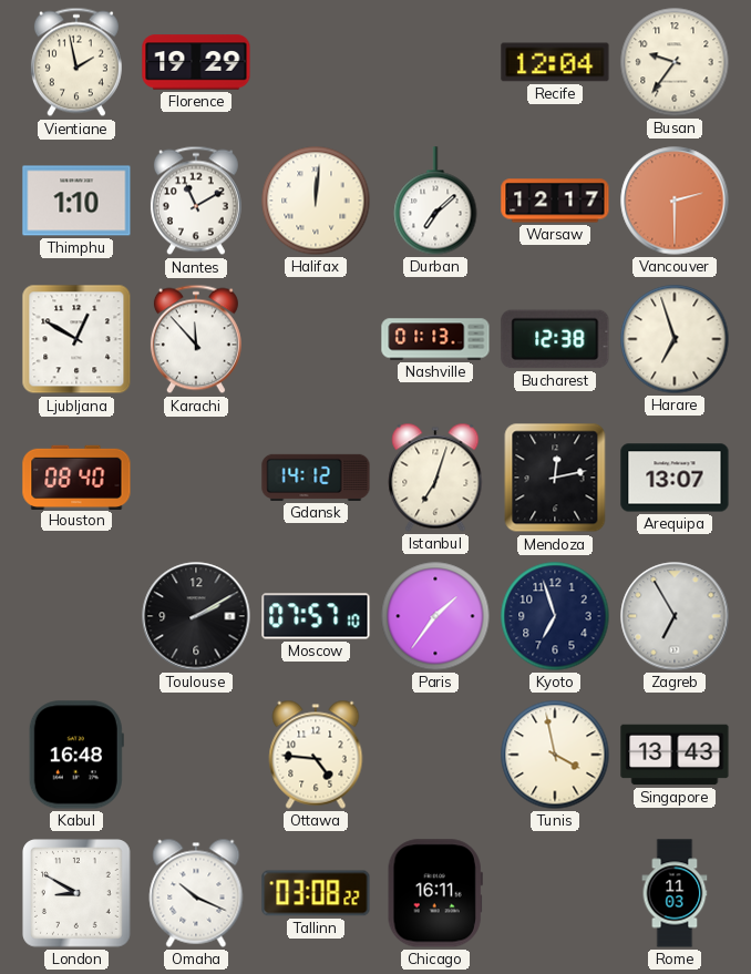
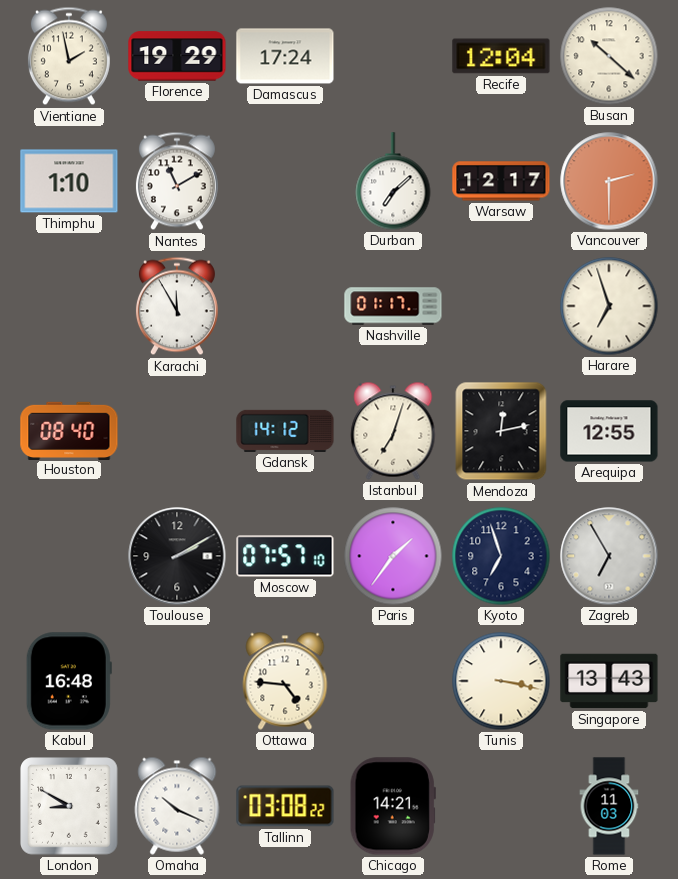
Damascus: none -> 17:24
Busan: 9:36 -> 10:22
Halifax: 12:01 -> none
Ljubljana: 12:50 -> none
Karachi: 11:53 -> 11:55
Nashville: 01:13 -> 01:17
Bucharest: 12:38 -> none
Arequipa: 13:07 -> 12:55
Tunis: 3:58 -> 3:17
Chicago: 16:11 -> 14:21
